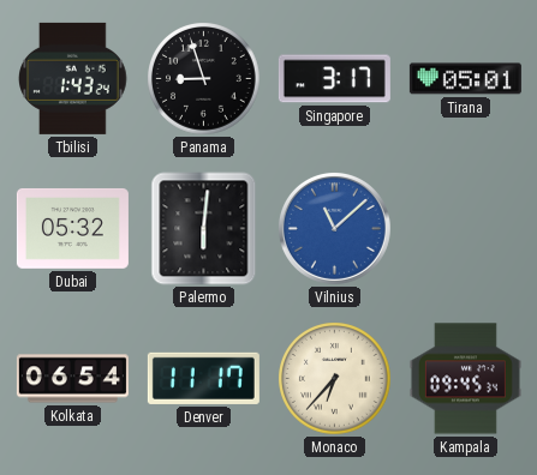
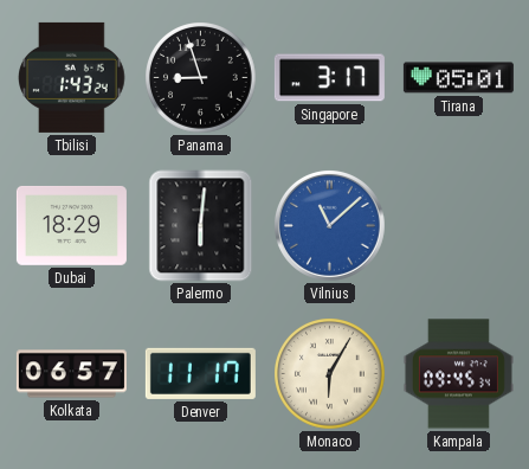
Dubai: 05:32 -> 18:29
Kolkata: 06:54 -> 06:57
Monaco: 6:37 -> 6:05
